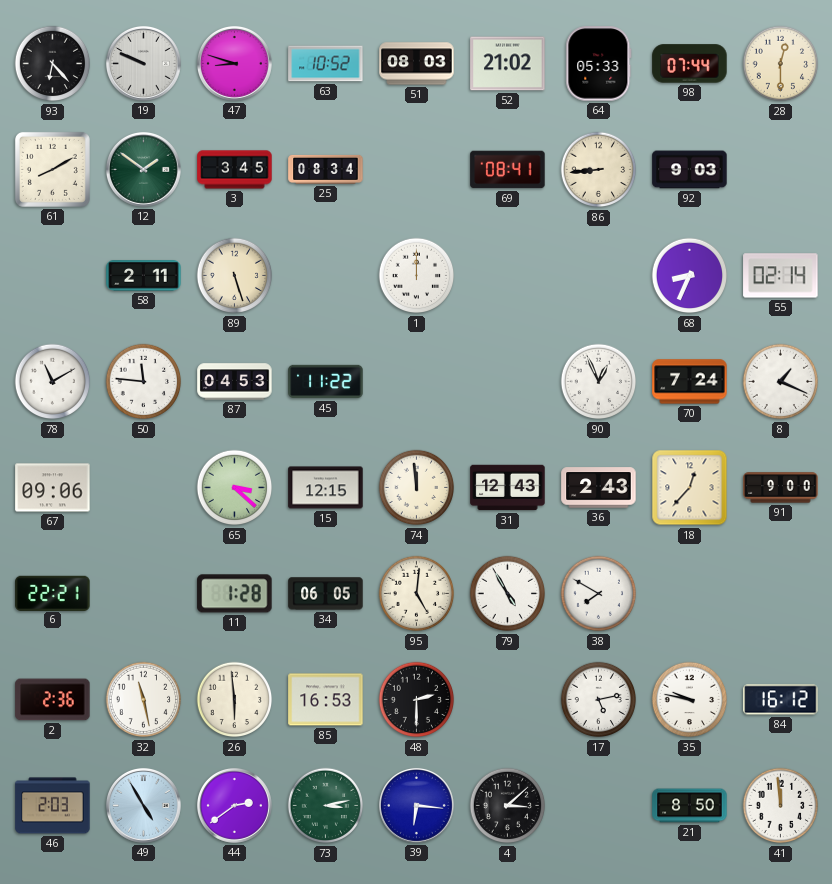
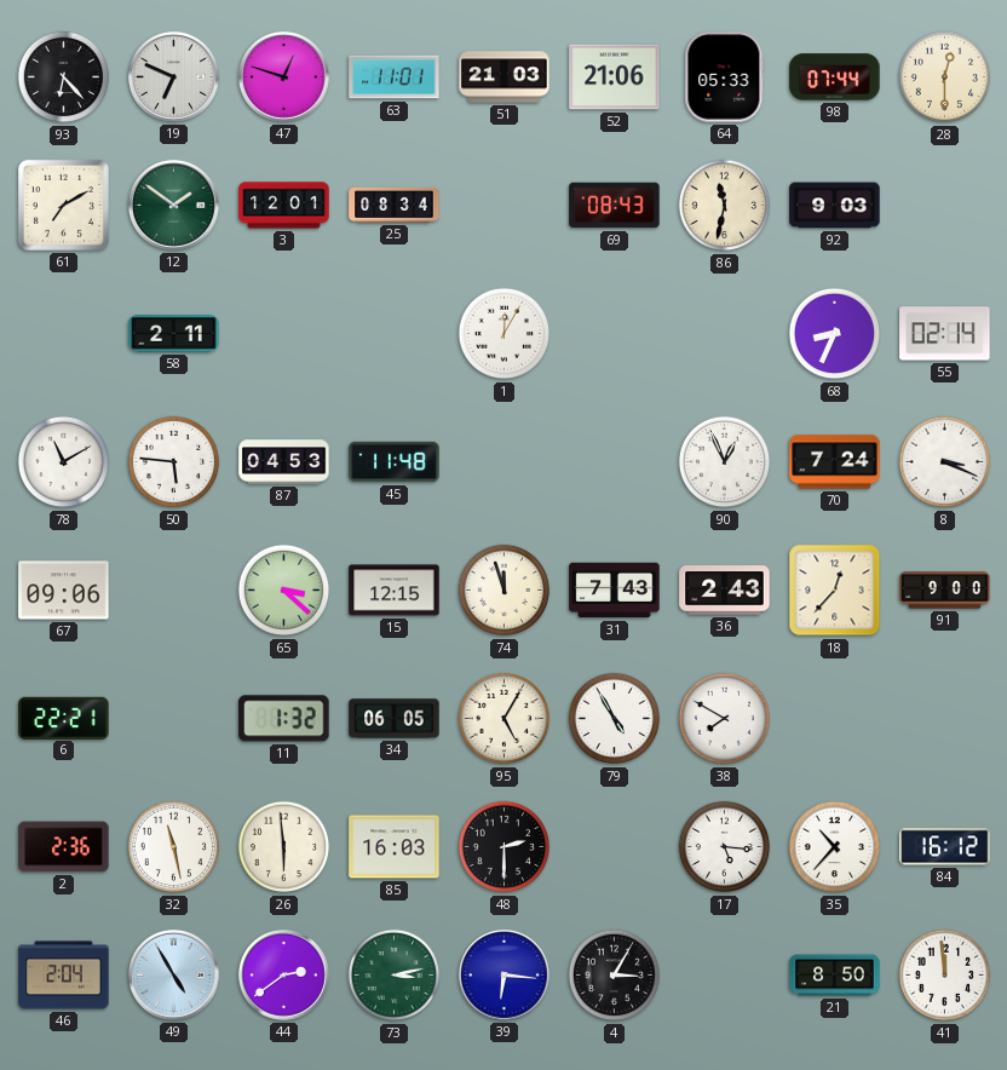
19: 9:49 -> 6:49
47: 8:48 -> 12:48
63: 10:52 -> 11:01
51: 08:03 -> 21:03
52: 21:02 -> 21:06
61: 8:10 -> 7:10
3: 3:45 -> 12:01
69: 08:41 -> 08:43
86: 8:44 -> 11:32
89: 5:27 -> none
1: 12:00 -> 12:05
50: 11:46 -> 5:46
45: 11:22 -> 11:48
8: 1:19 -> 3:19
74: 11:59 -> 11:57
31: 12:43 -> 7:43
11: 1:28 -> 1:32
95: 5:01 -> 5:05
85: 16:53 -> 16:03
17: 5:13 -> 5:16
35: 9:47 -> 10:37
46: 2:03 -> 2:04
4: 3:08 -> 3:05
